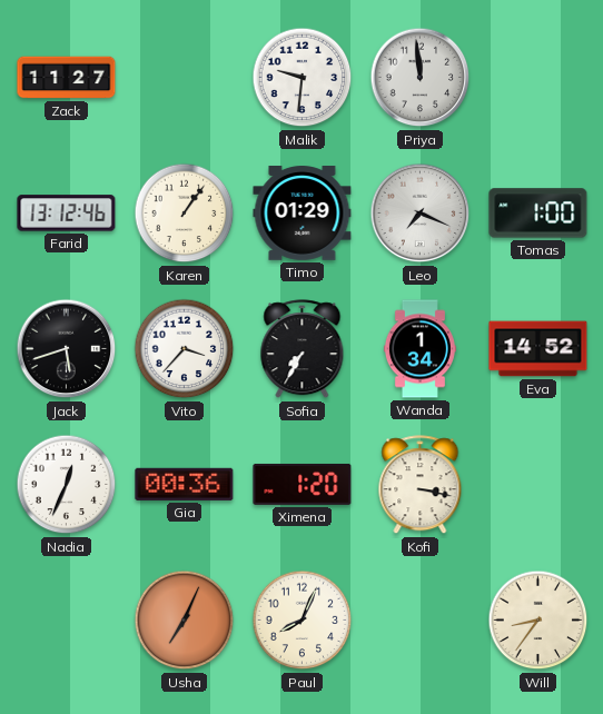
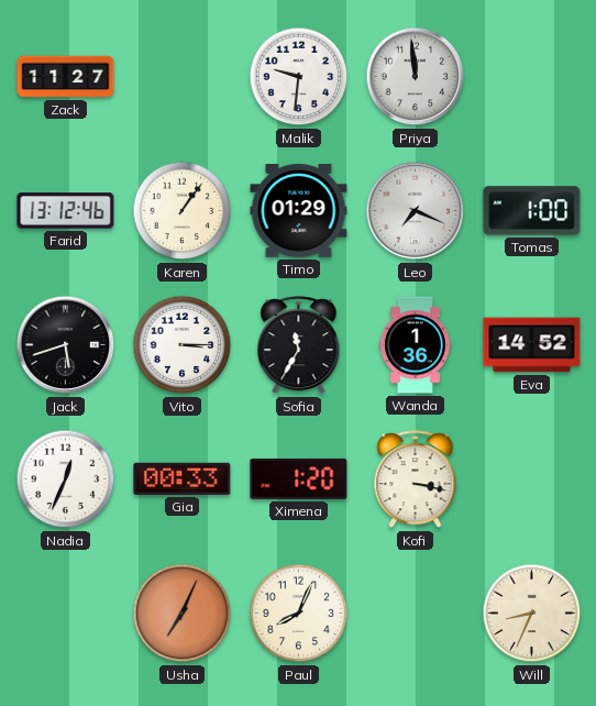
Vito: 3:37 -> 3:15
Sofia: 7:35 -> 11:35
Wanda: 1:34 -> 1:36
Gia: 00:36 -> 00:33
Will: 8:36 -> 8:34
